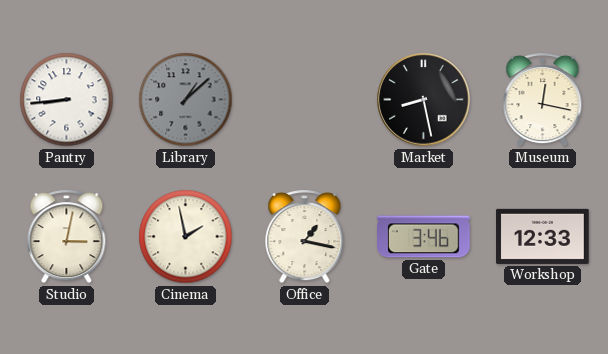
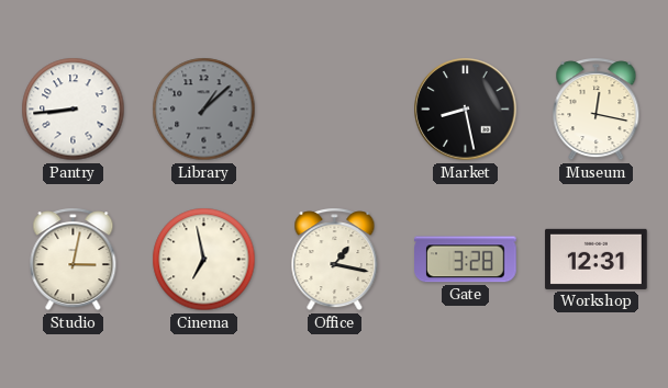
Cinema: 1:58 -> 6:58
Gate: 3:46 -> 3:28
Workshop: 12:33 -> 12:31
